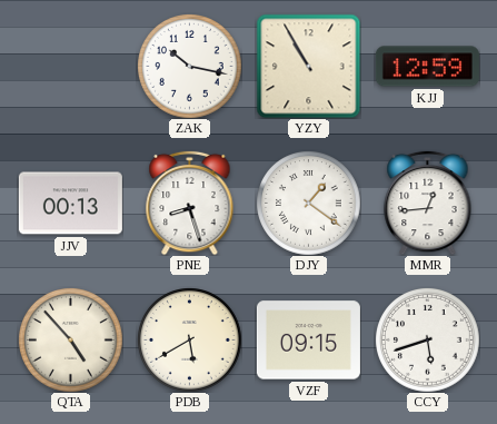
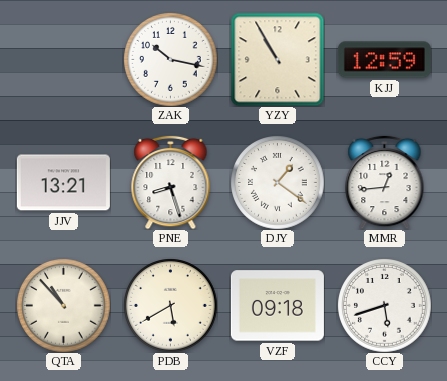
JJV: 00:13 -> 13:21
QTA: 4:53 -> 10:53
VZF: 09:15 -> 09:18
